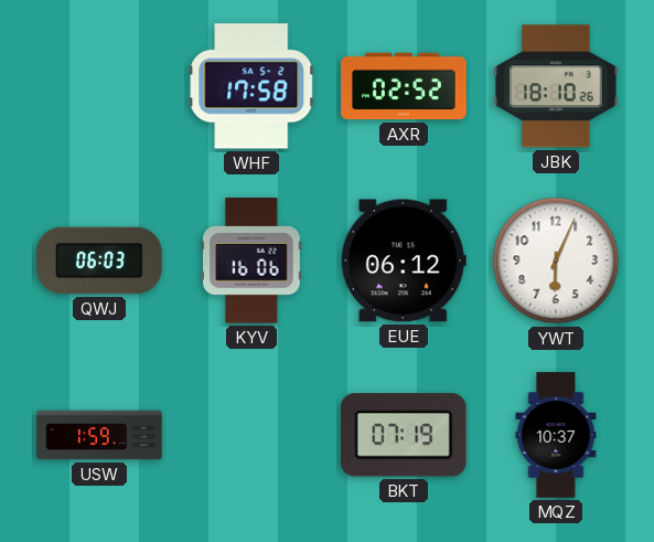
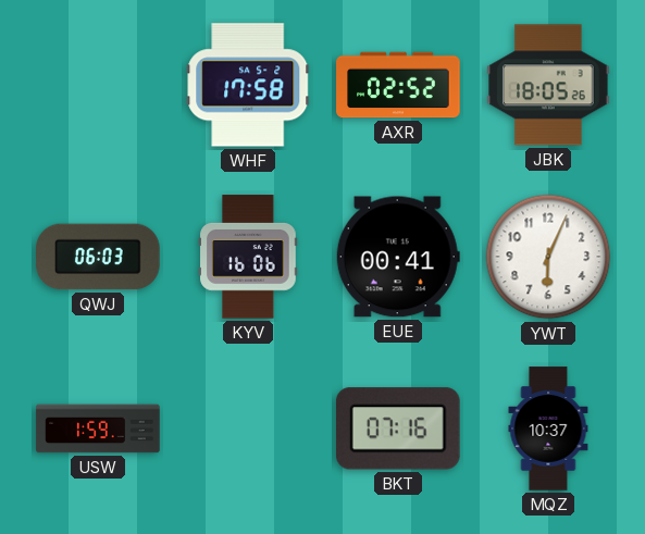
JBK: 18:10 -> 18:05
EUE: 06:12 -> 00:41
BKT: 07:19 -> 07:16
